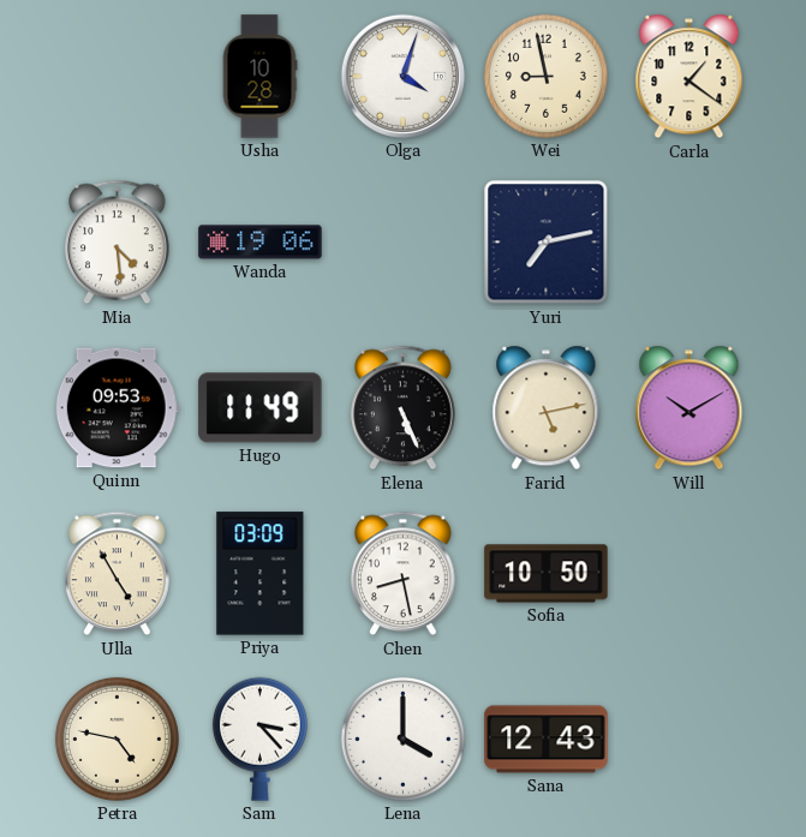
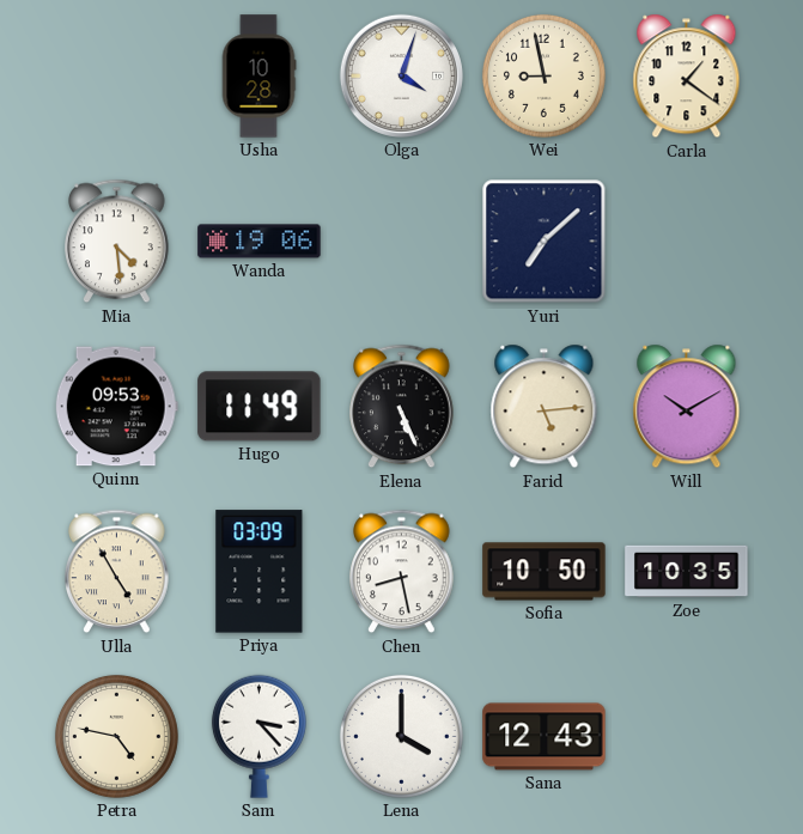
Yuri: 7:13 -> 7:08
Farid: 5:13 -> 5:14
Zoe: none -> 10:35
